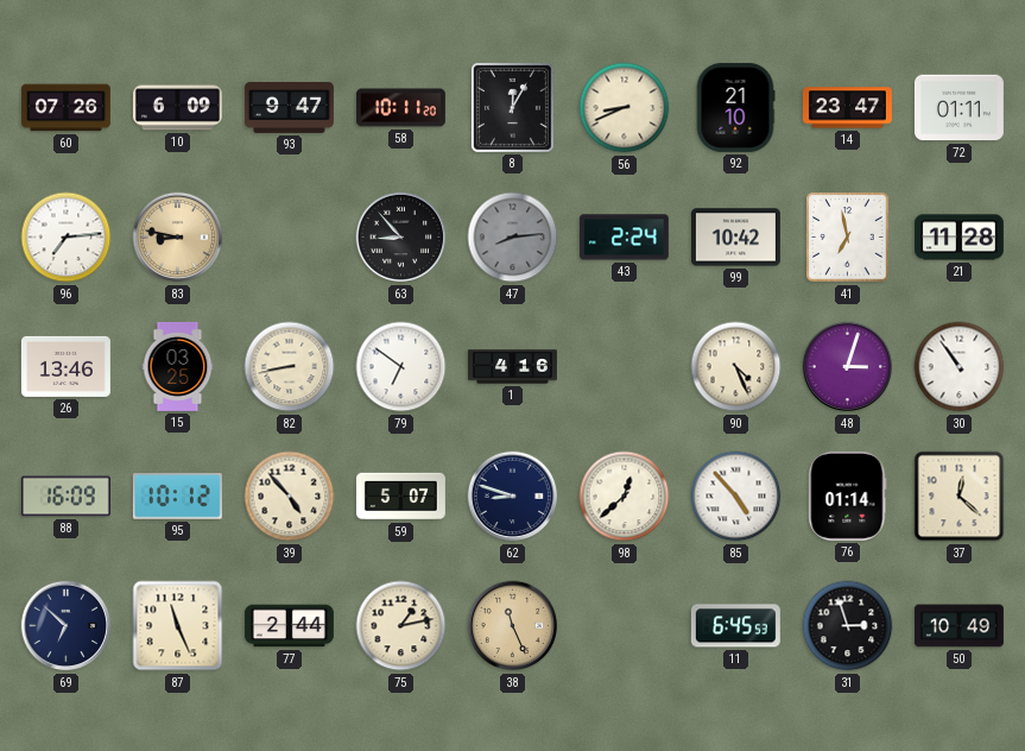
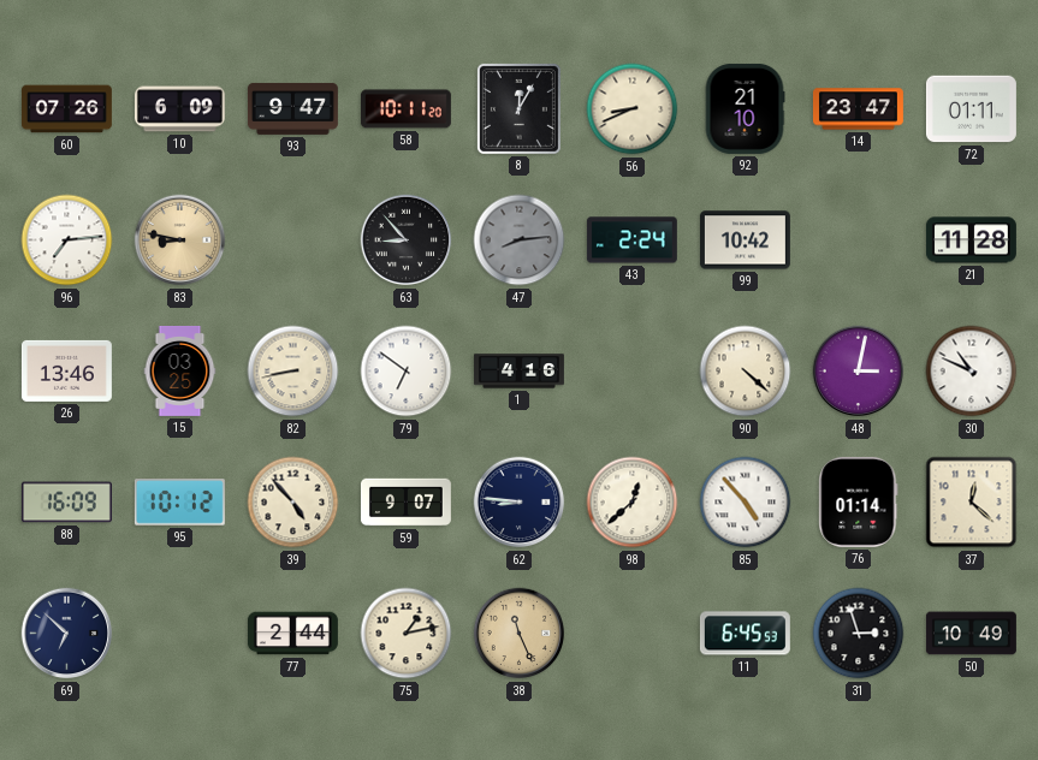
41: 6:58 -> none
90: 4:26 -> 4:22
48: 3:03 -> 3:02
30: 10:54 -> 10:49
59: 5:07 -> 9:07
62: 8:48 -> 8:46
87: 11:26 -> none
